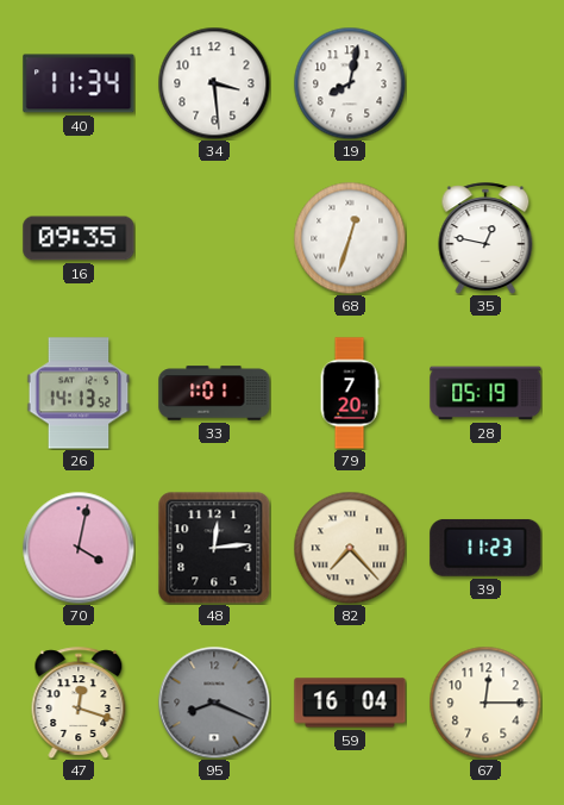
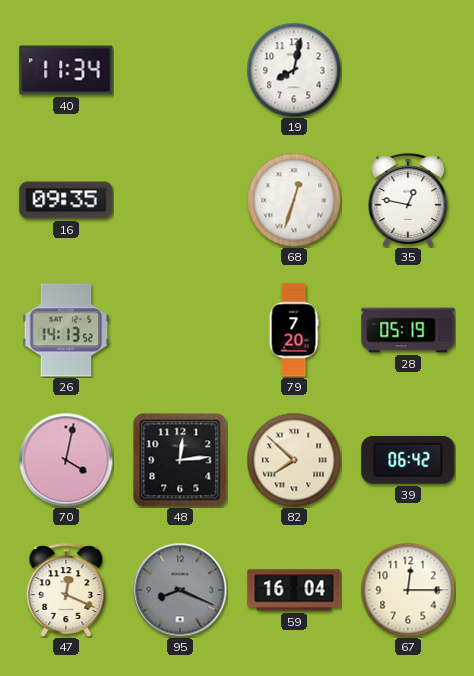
34: 3:29 -> none
33: 1:01 -> none
82: 7:23 -> 7:52
39: 11:23 -> 06:42
47: 12:18 -> 12:19
